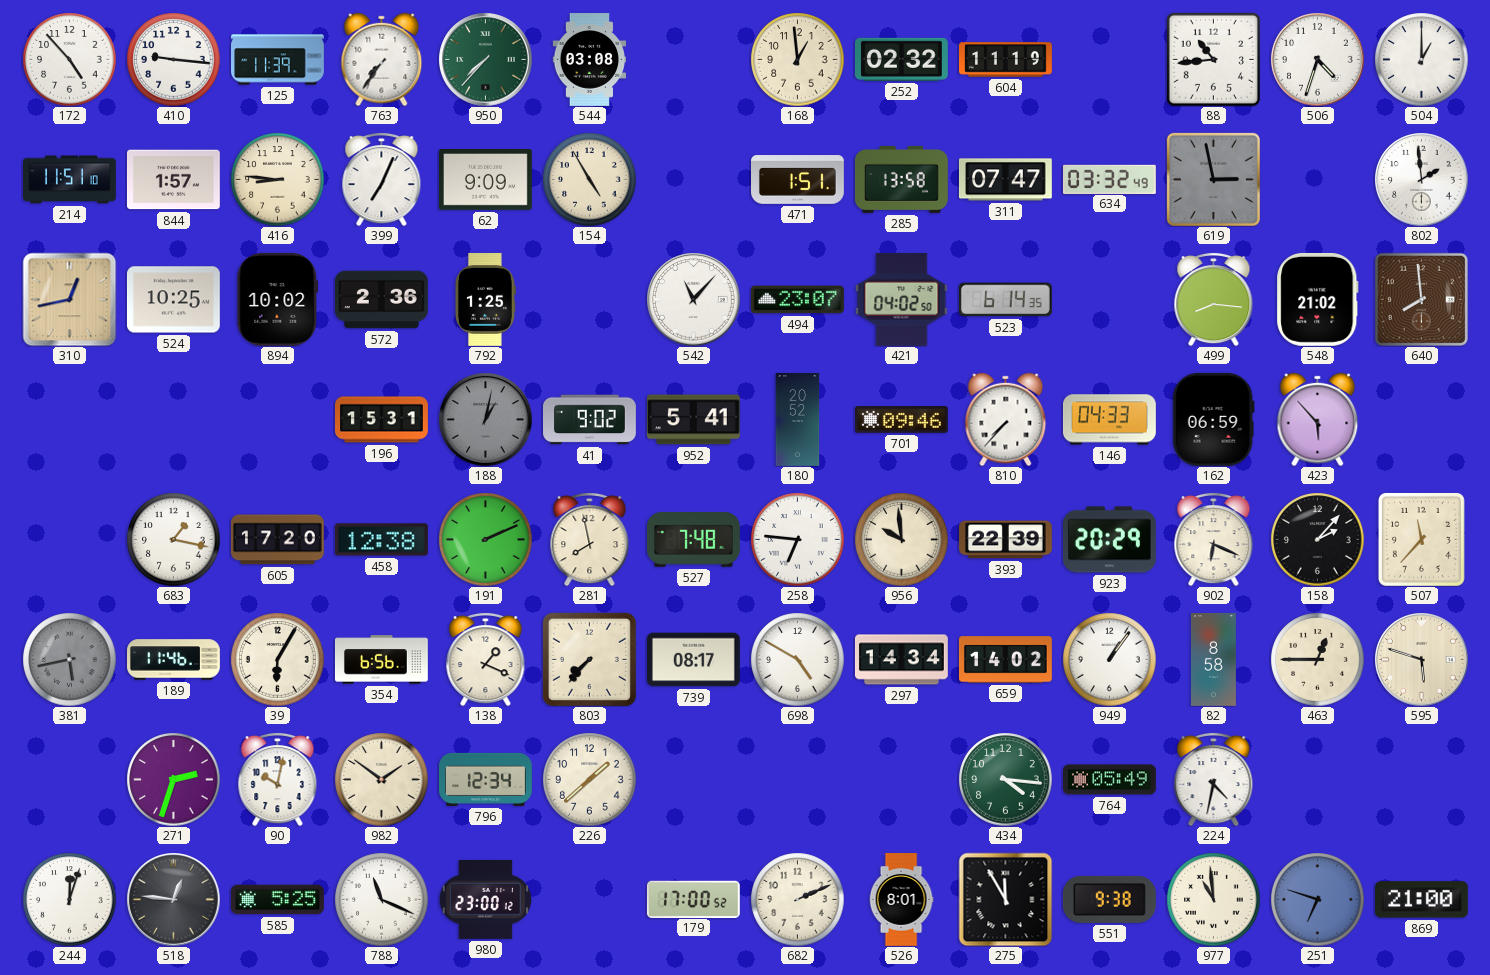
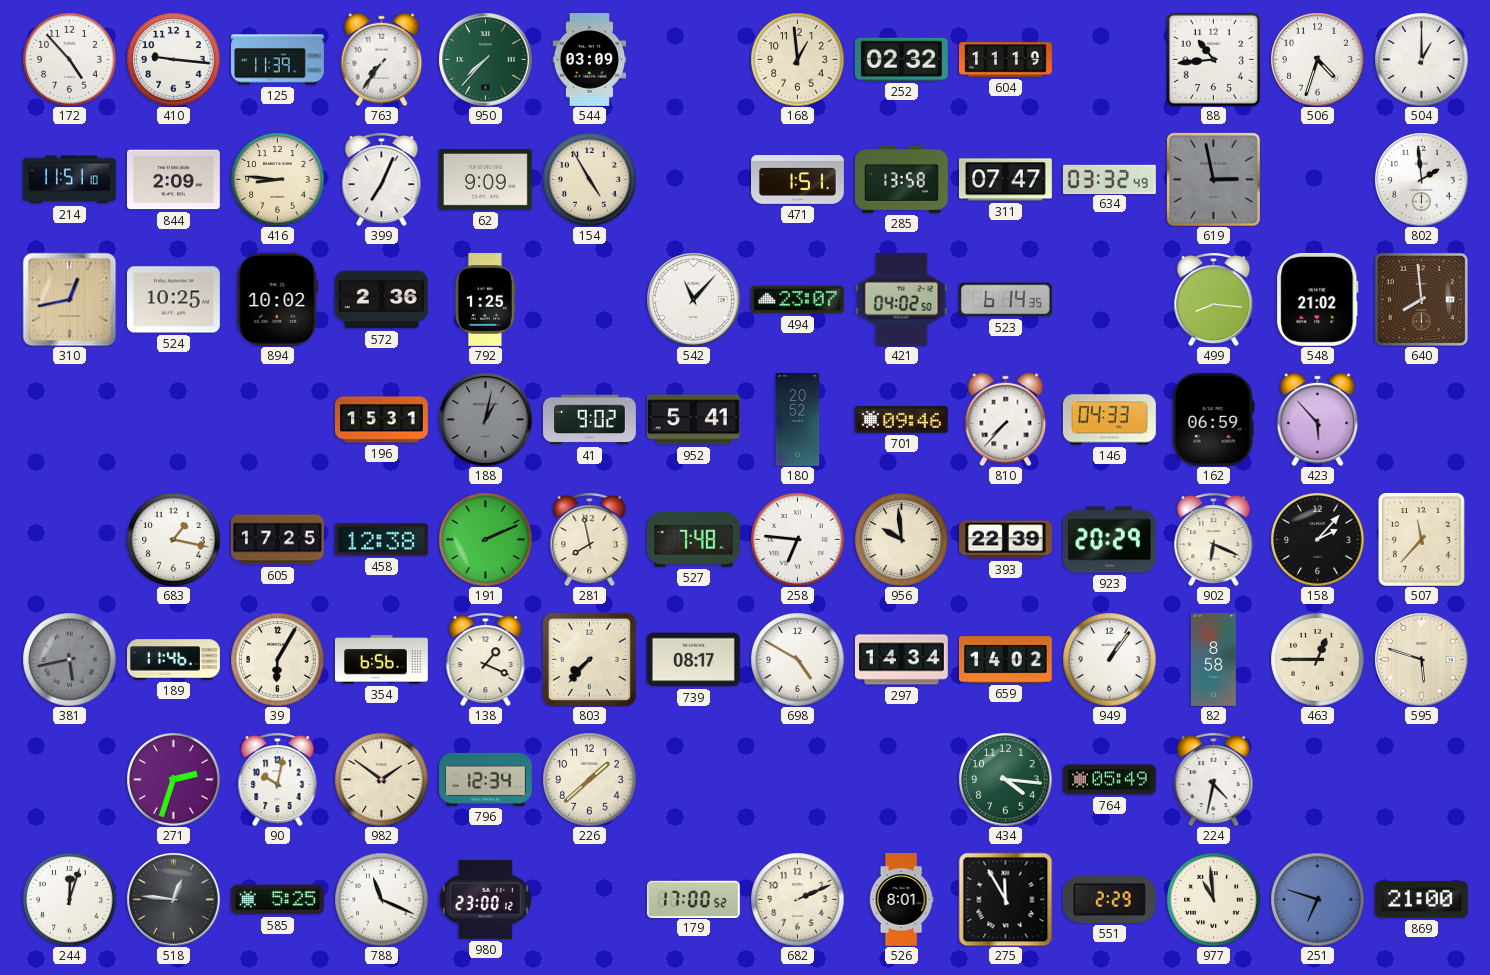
544: 03:08 -> 03:09
844: 1:57 -> 2:09
605: 17:20 -> 17:25
551: 9:38 -> 2:29
